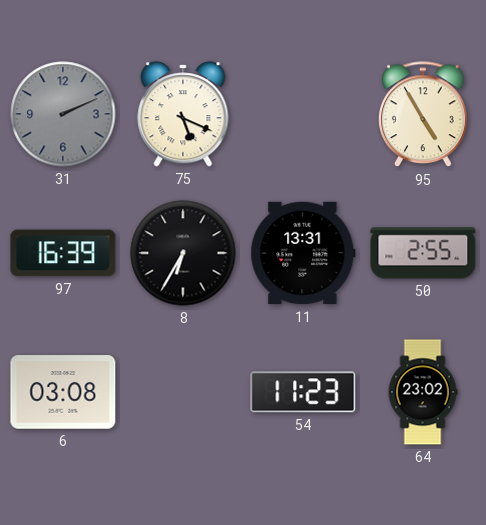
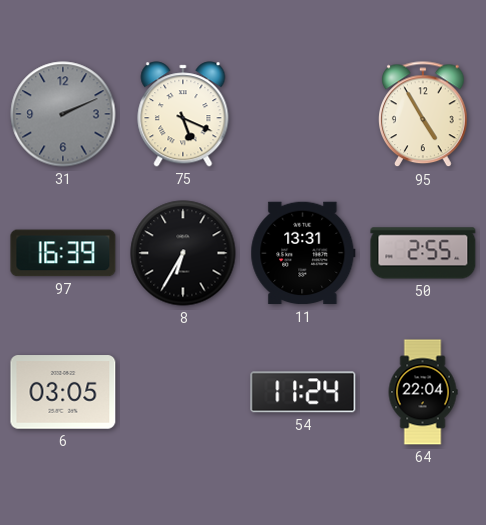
6: 03:08 -> 03:05
54: 11:23 -> 11:24
64: 23:02 -> 22:04
